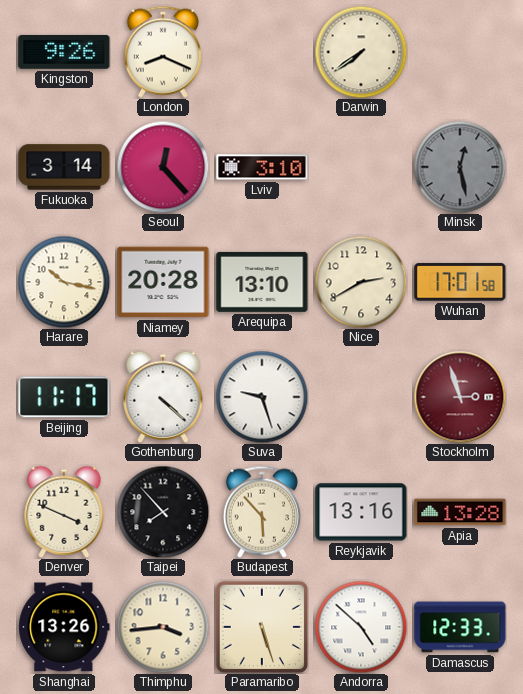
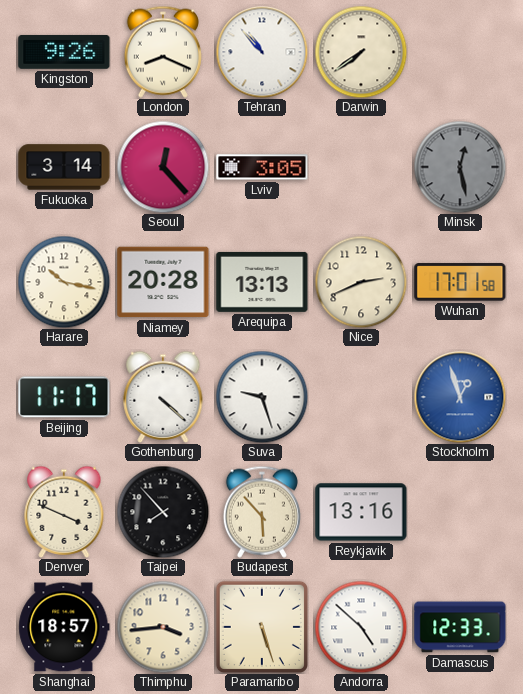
Tehran: none -> 10:53
Lviv: 3:10 -> 3:05
Arequipa: 13:10 -> 13:13
Nice: 2:40 -> 2:41
Stockholm: 2:57 -> 12:57
Stockholm dial: burgundy -> blue
Apia: 13:28 -> none
Shanghai: 13:26 -> 18:57
